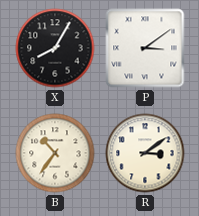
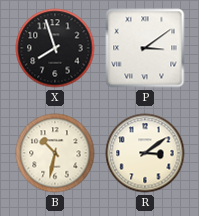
X: 8:05 -> 7:57
B: 10:36 -> 10:32
